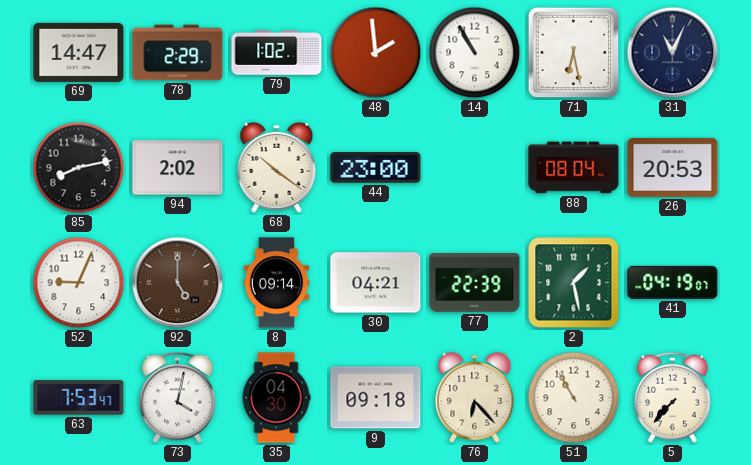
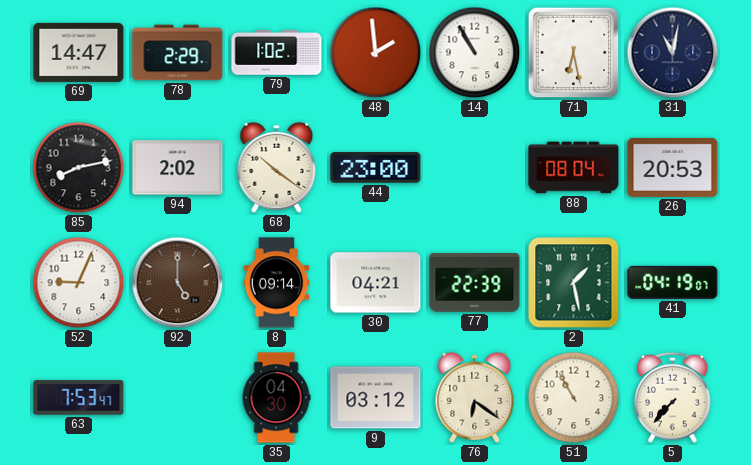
31: 11:04 -> 11:02
73: 4:02 -> none
9: 09:18 -> 03:12
76: 6:23 -> 6:21
